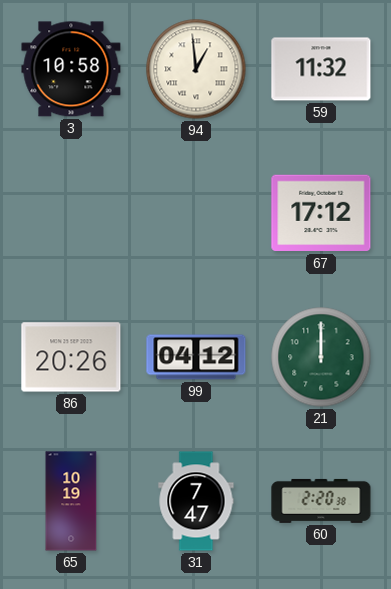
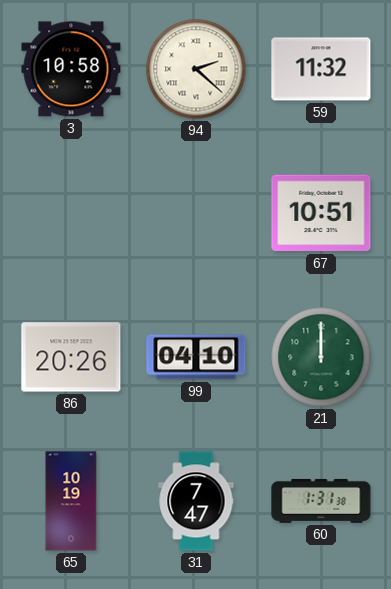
94: 12:59 -> 2:22
67: 17:12 -> 10:51
99: 04:12 -> 04:10
60: 2:20 -> 1:31
